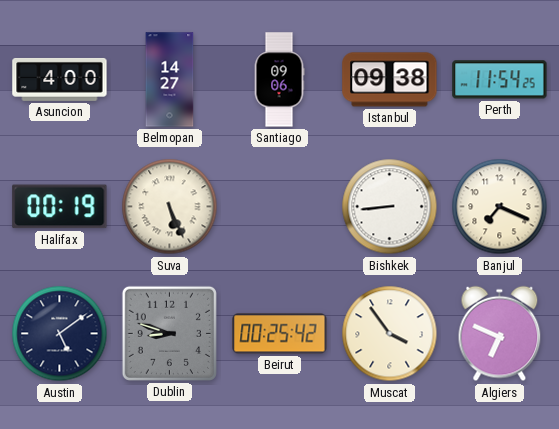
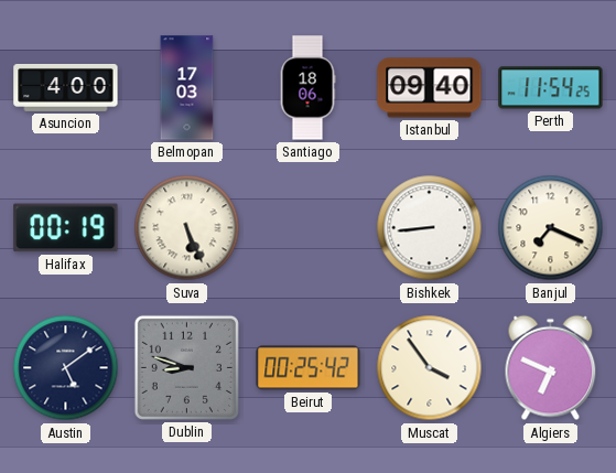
Belmopan: 14:27 -> 17:03
Santiago: 09:06 -> 18:06
Istanbul: 09:38 -> 09:40
